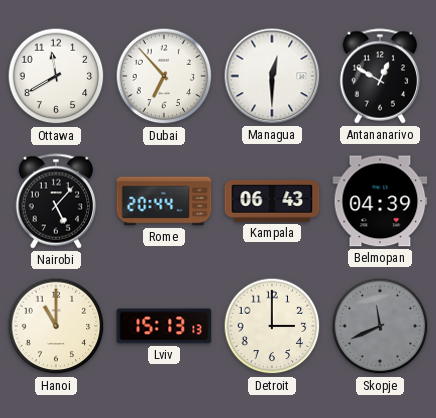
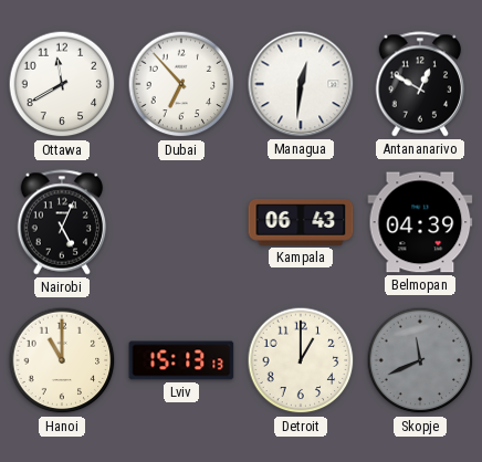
Managua: 12:30 -> 12:31
Nairobi: 5:07 -> 5:04
Rome: 20:44 -> none
Detroit: 3:00 -> 1:00
